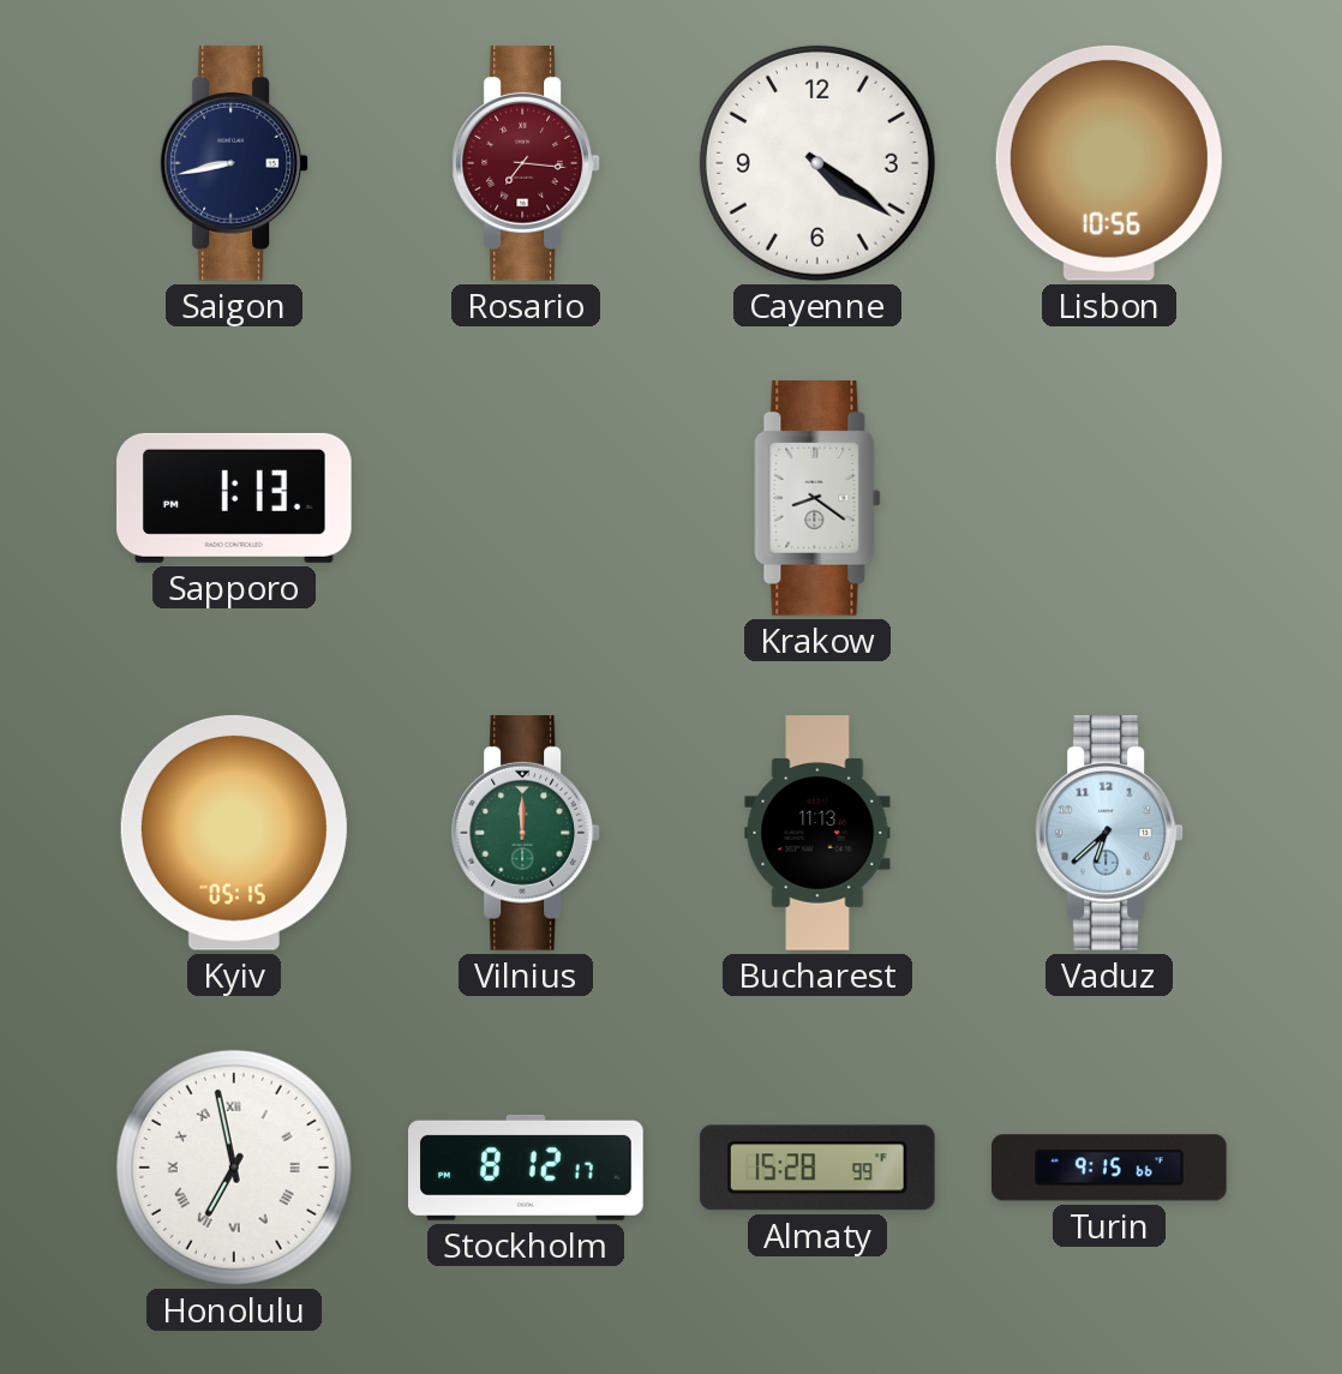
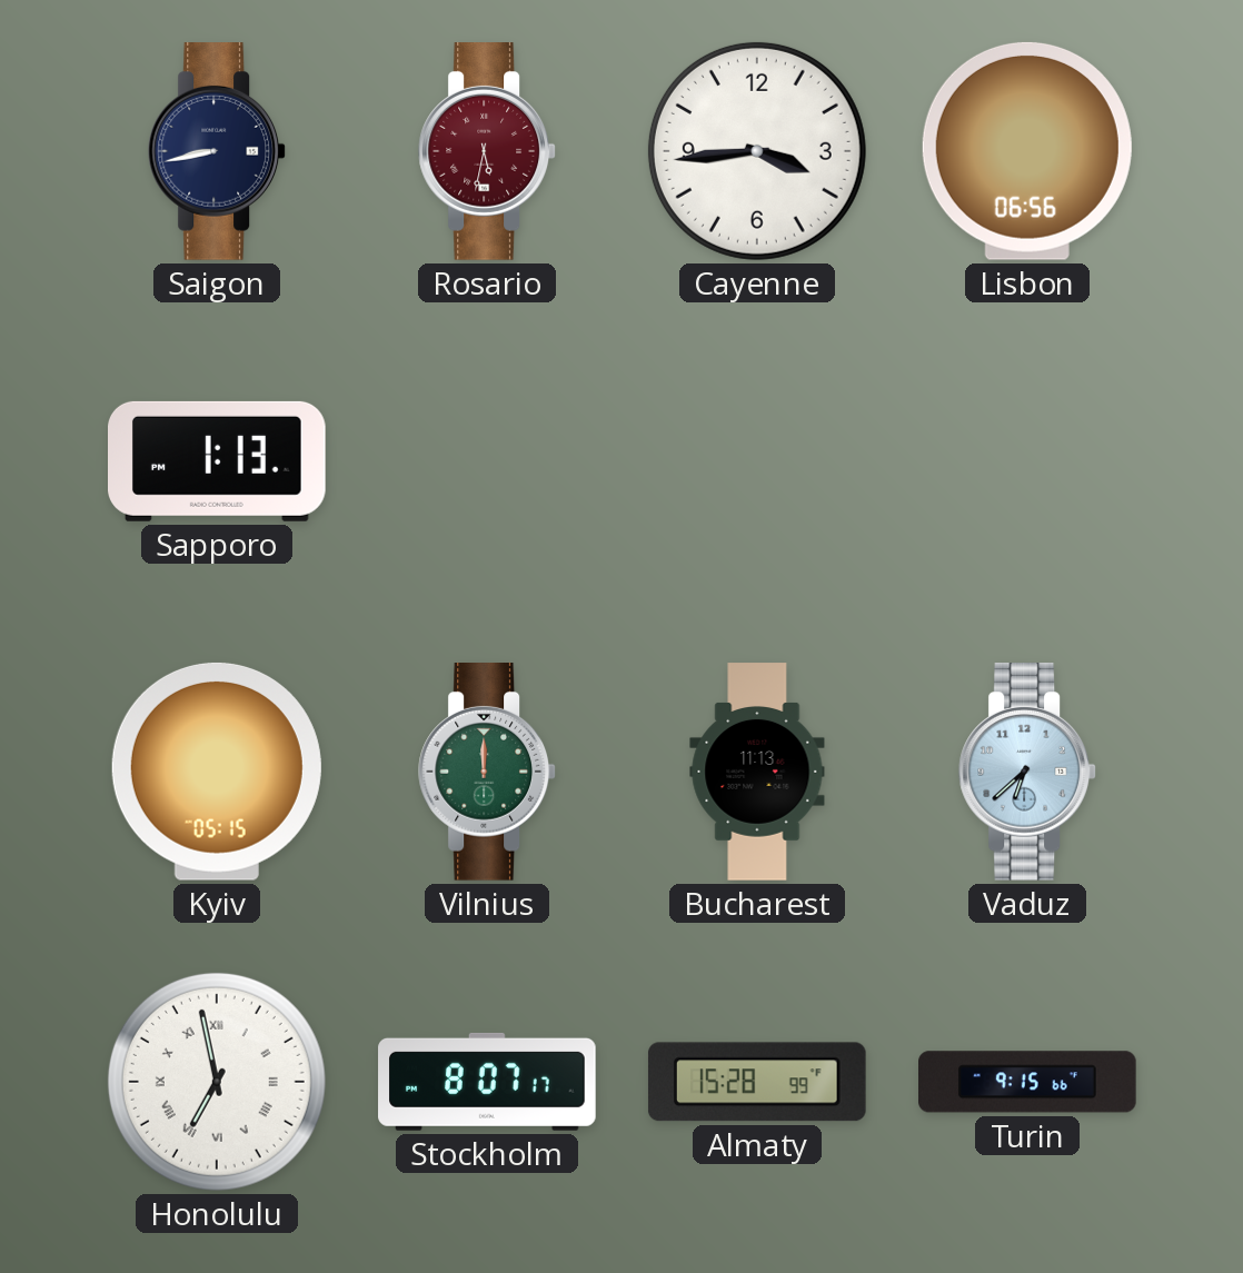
Rosario: 7:16 -> 5:32
Cayenne: 4:21 -> 3:44
Lisbon: 10:56 -> 06:56
Krakow: 8:21 -> none
Stockholm: 8:12 -> 8:07
